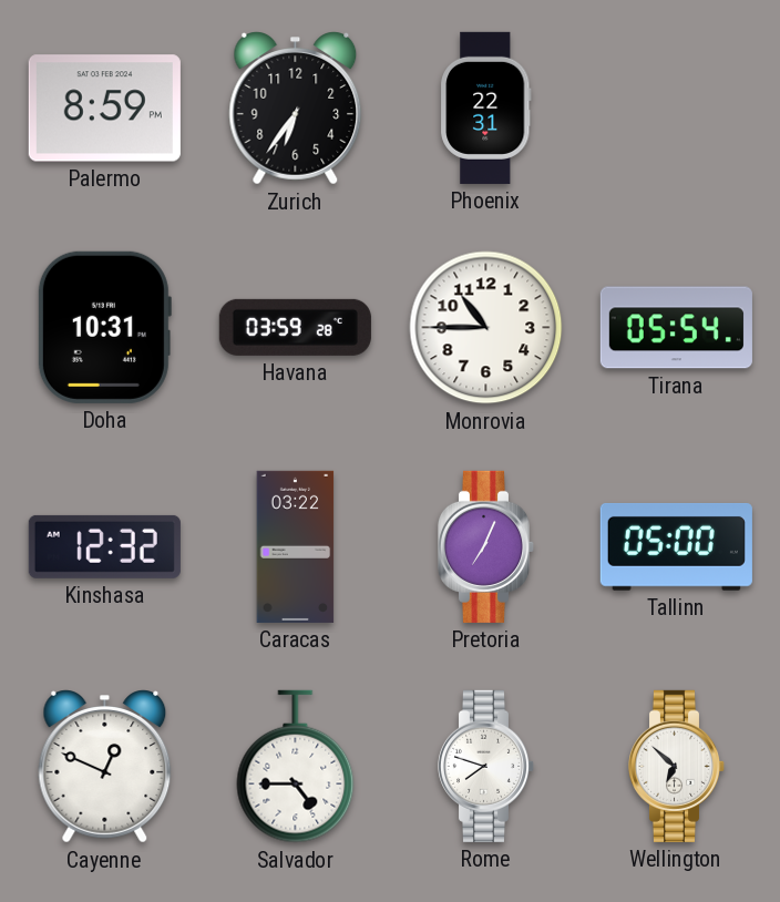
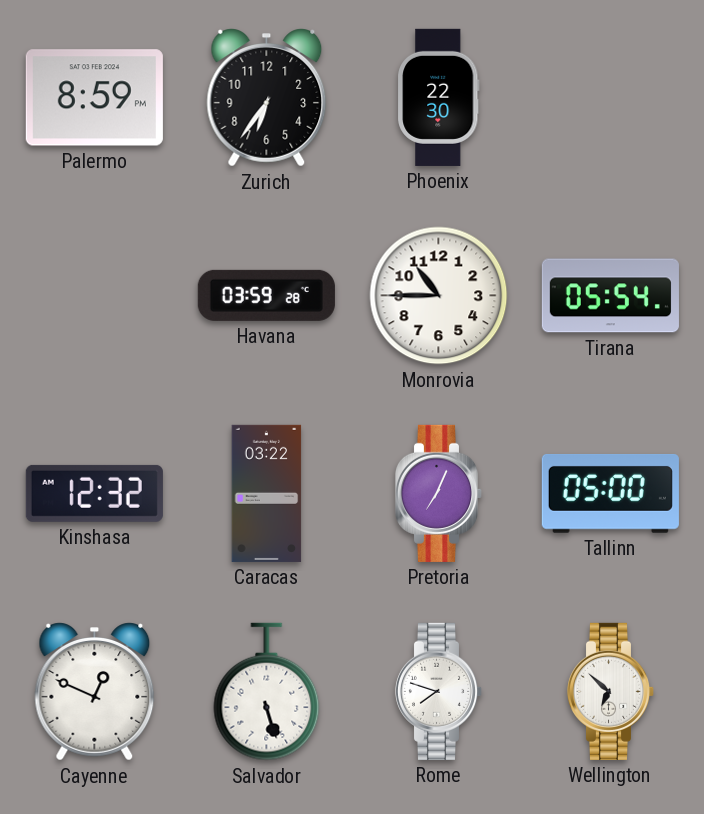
Phoenix: 22:31 -> 22:30
Doha: 10:31 -> none
Salvador: 4:45 -> 5:27
